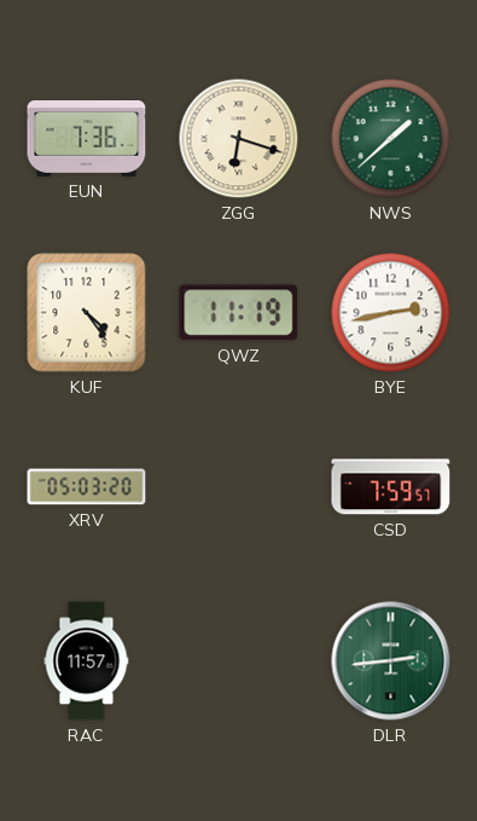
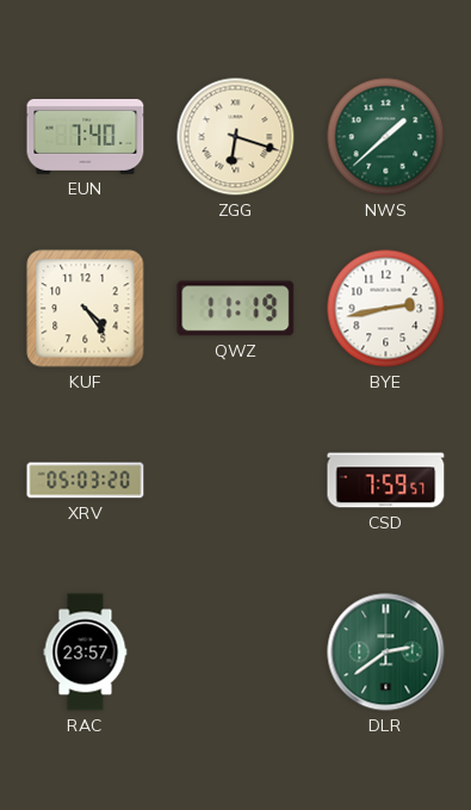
EUN: 7:36 -> 7:40
RAC: 11:57 -> 23:57
DLR: 2:44 -> 2:39
